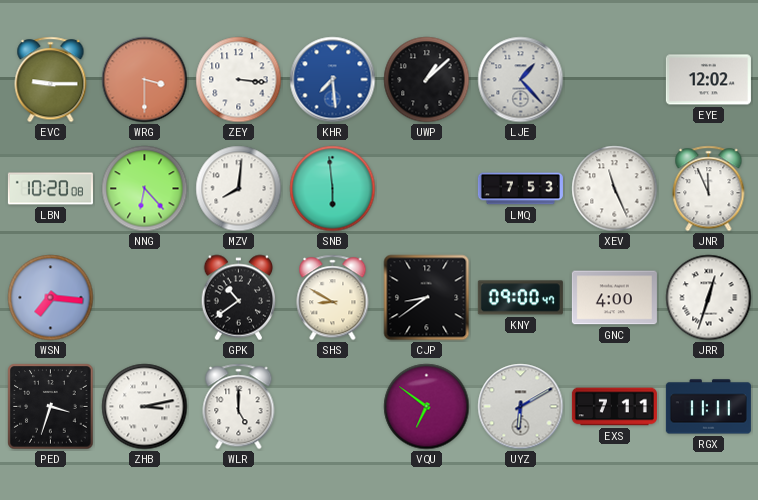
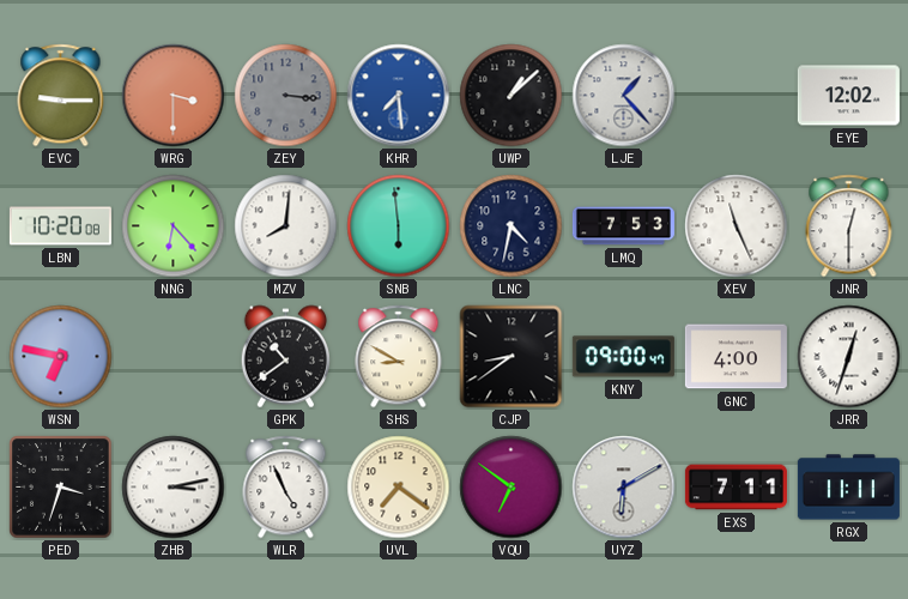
ZEY dial: white -> grey
LNC: none -> 4:32
JNR: 11:56 -> 12:30
WSN: 7:16 -> 6:47
WLR: 5:00 -> 4:56
UVL: none -> 7:21
